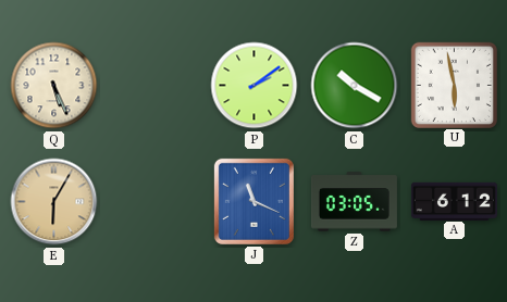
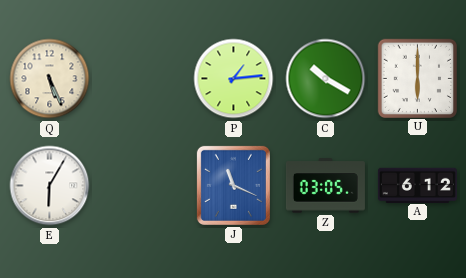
P: 2:09 -> 1:14
U: 5:58 -> 6:00
E dial: champagne -> white
